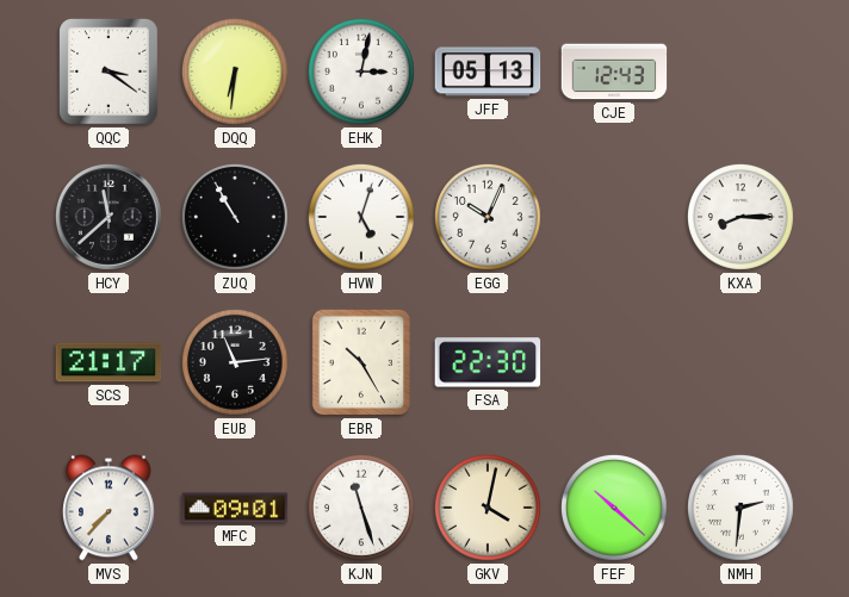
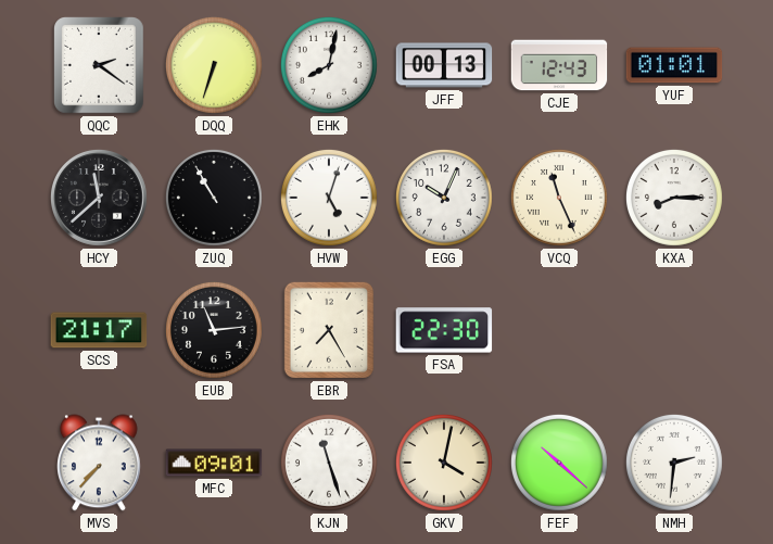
QQC: 3:21 -> 2:21
DQQ: 6:31 -> 6:33
EHK: 3:02 -> 8:02
JFF: 05:13 -> 00:13
YUF: none -> 01:01
VCQ: none -> 11:26
EBR: 10:25 -> 7:25
